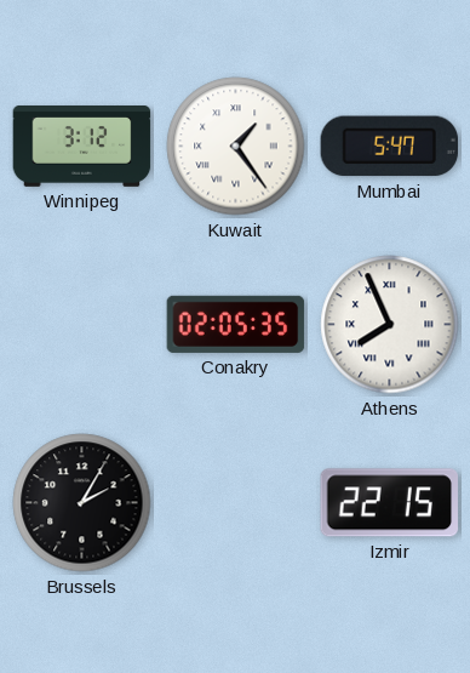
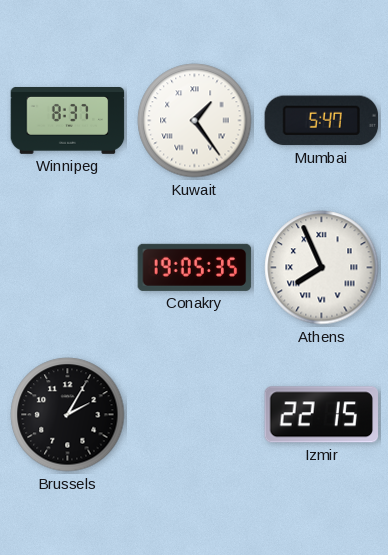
Winnipeg: 3:12 -> 8:37
Conakry: 02:05 -> 19:05
